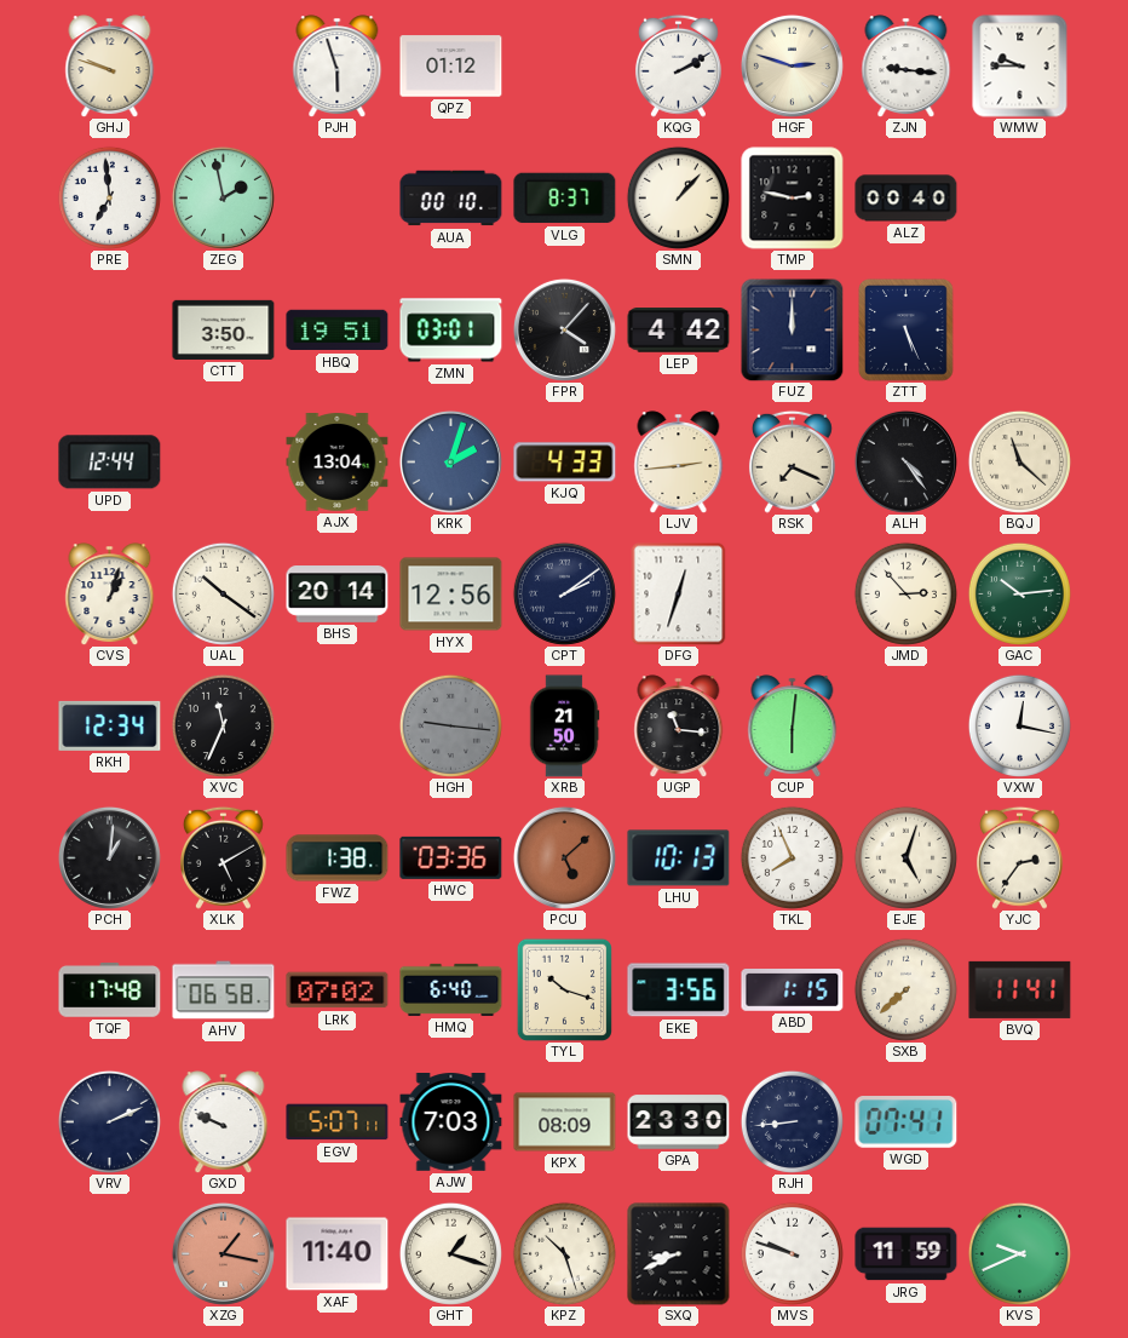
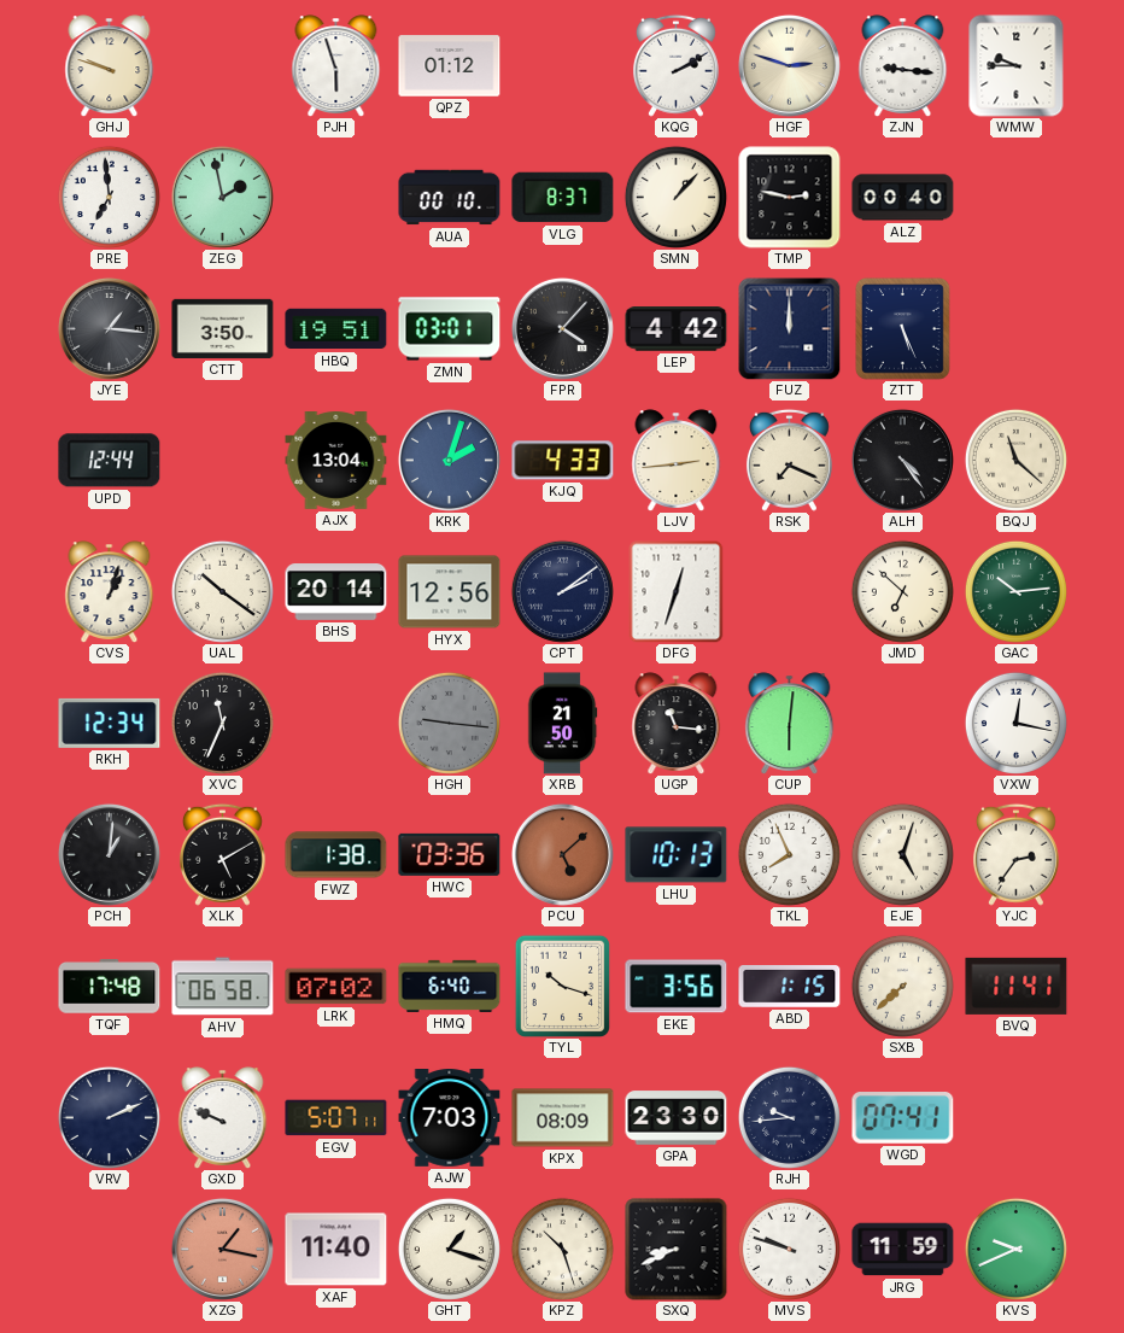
JYE: none -> 1:16
JMD: 2:53 -> 6:52
RJH: 8:44 -> 9:44
